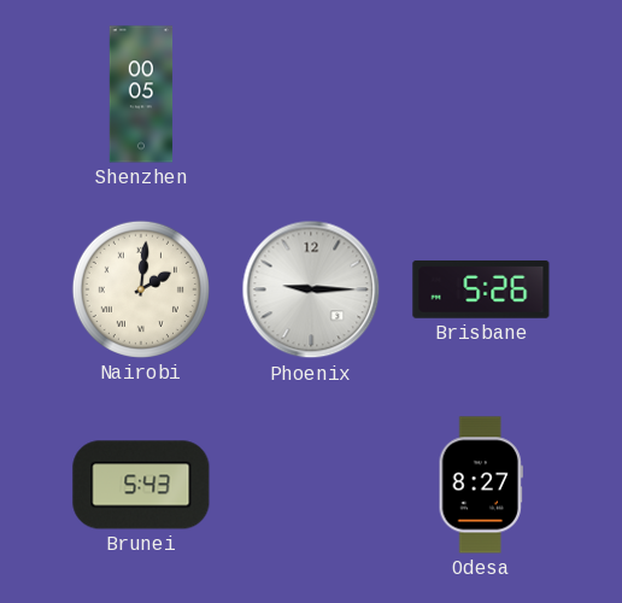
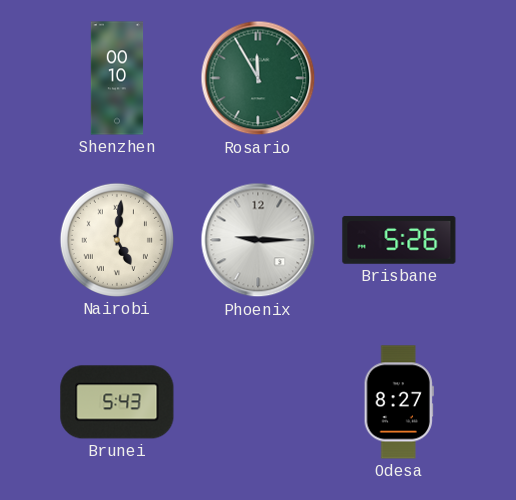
Shenzhen: 00:05 -> 00:10
Rosario: none -> 11:55
Nairobi: 2:01 -> 5:01
